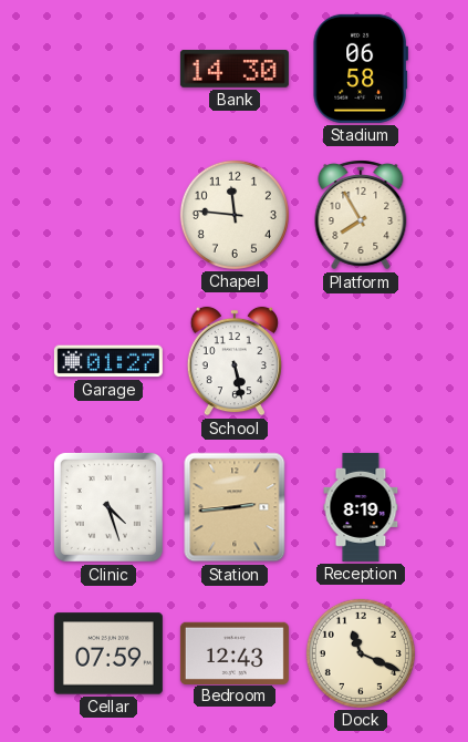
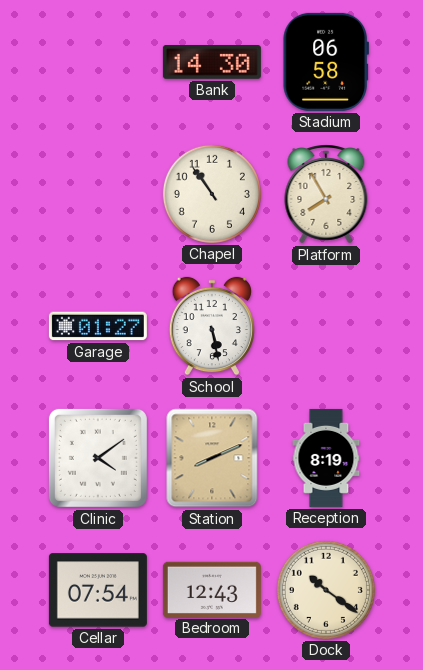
Chapel: 11:46 -> 10:54
Clinic: 4:27 -> 4:09
Station: 2:44 -> 8:11
Cellar: 07:59 -> 07:54
Dock: 11:19 -> 10:21
